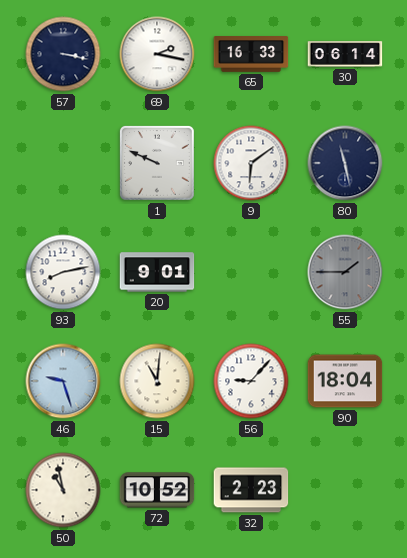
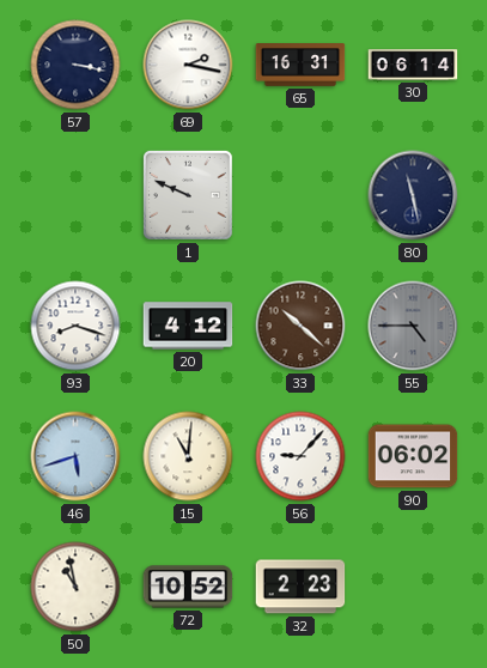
65: 16:33 -> 16:31
9: 6:09 -> none
93: 8:13 -> 8:18
20: 9:01 -> 4:12
33: none -> 10:22
55: 1:45 -> 4:45
46: 9:27 -> 5:42
90: 18:04 -> 06:02
